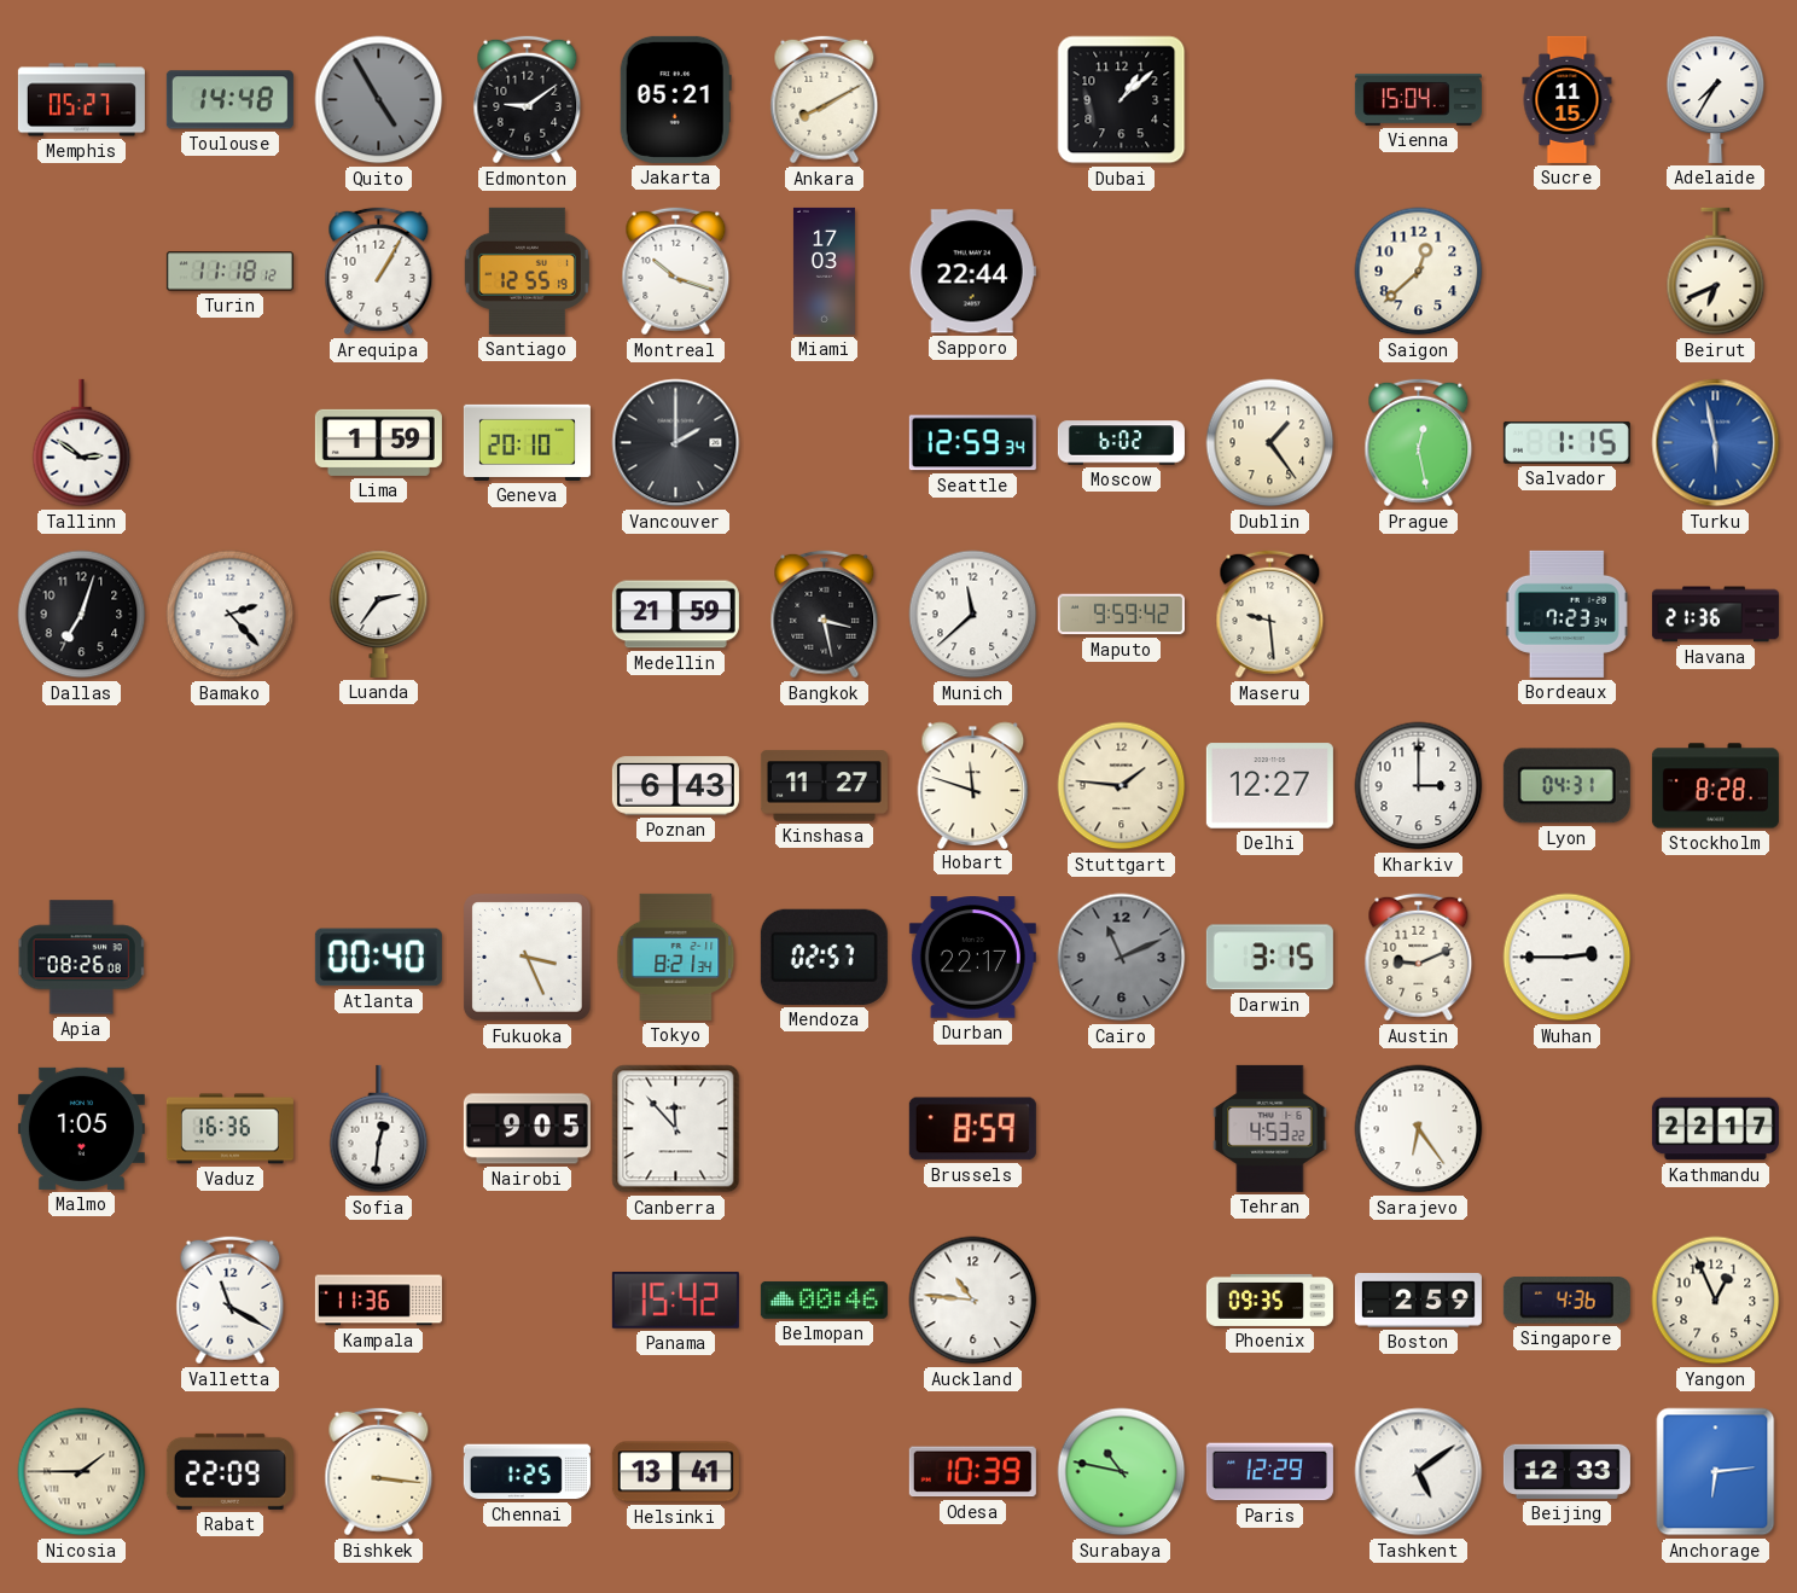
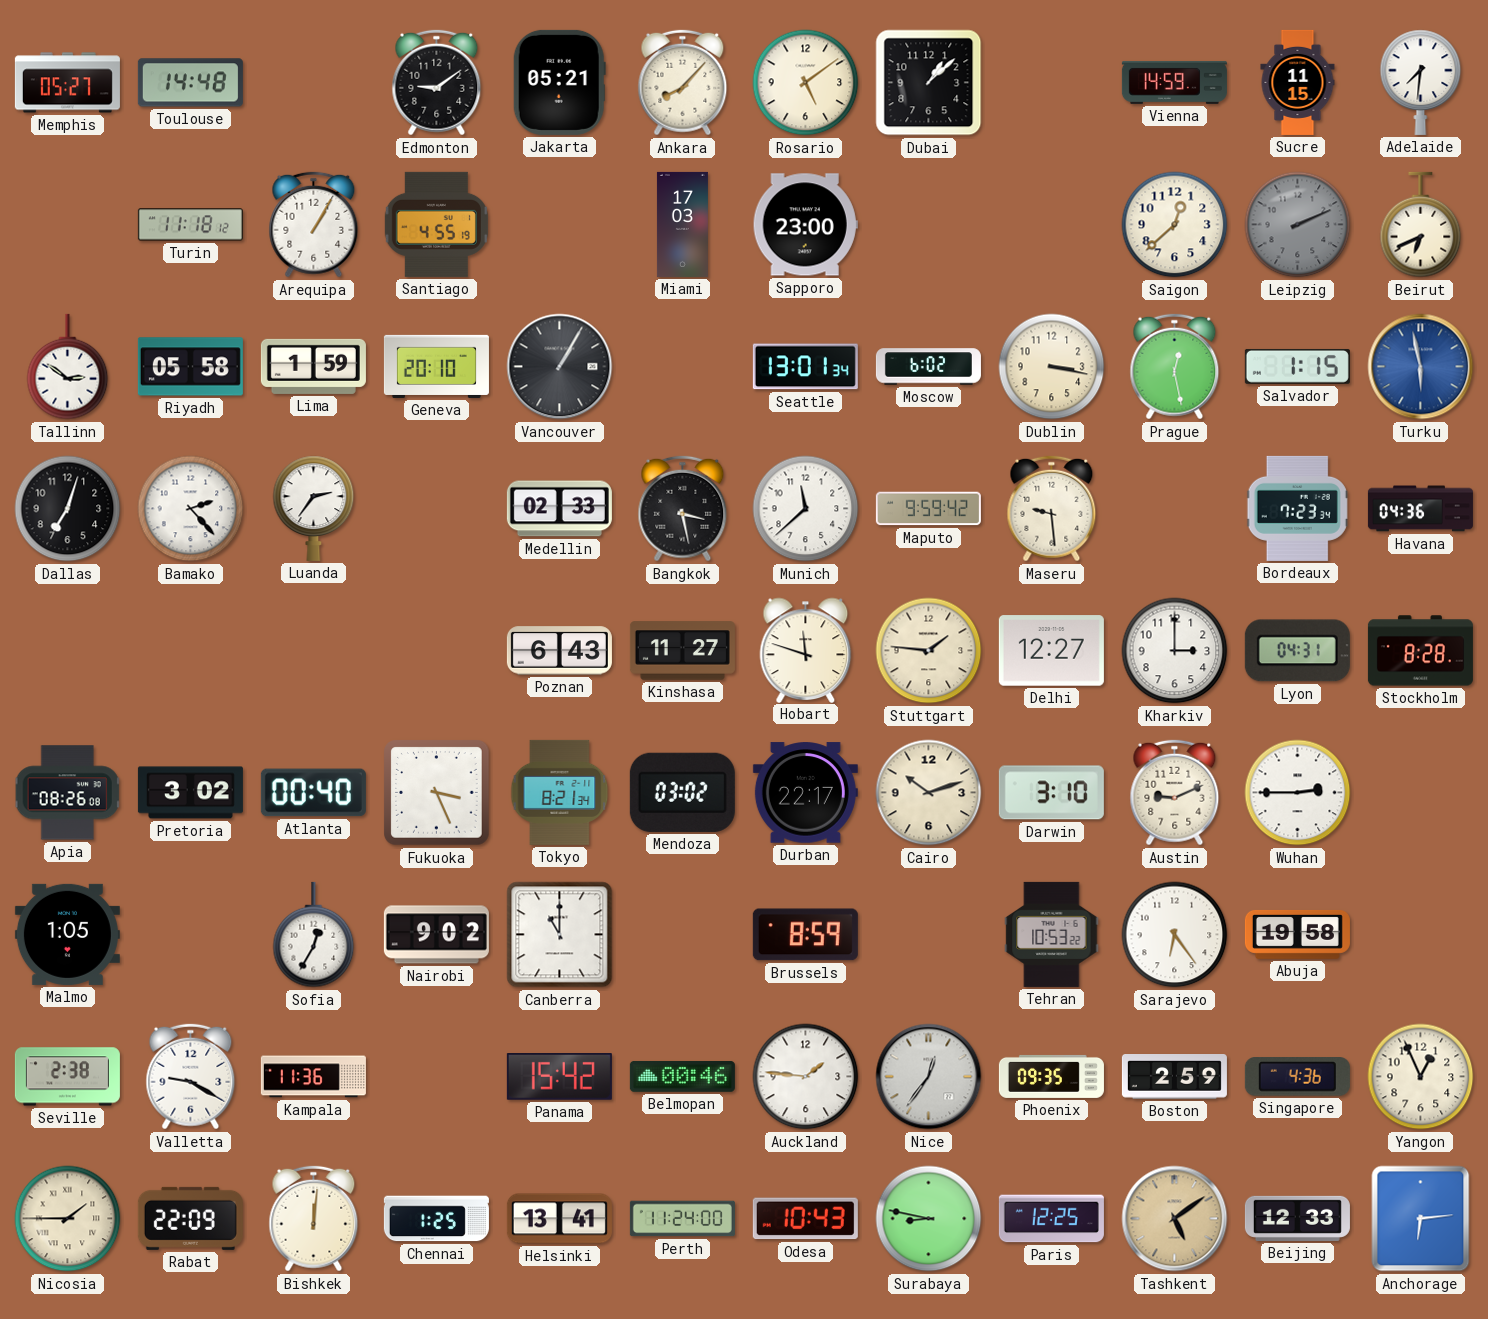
Quito: 4:55 -> none
Ankara: 8:10 -> 8:07
Rosario: none -> 5:09
Vienna: 15:04 -> 14:59
Adelaide: 7:35 -> 7:31
Santiago: 12:55 -> 4:55
Montreal: 10:18 -> none
Sapporo: 22:44 -> 23:00
Leipzig: none -> 2:11
Riyadh: none -> 05:58
Vancouver: 2:00 -> 1:05
Seattle: 12:59 -> 13:01
Dublin: 1:24 -> 3:17
Medellin: 21:59 -> 02:33
Havana: 21:36 -> 04:36
Pretoria: none -> 3:02
Mendoza: 02:57 -> 03:02
Cairo: 11:11 -> 10:12
Cairo dial: grey -> cream
Darwin: 3:15 -> 3:10
Vaduz: 16:36 -> none
Sofia: 12:31 -> 12:35
Nairobi: 9:05 -> 9:02
Canberra: 11:53 -> 11:00
Tehran: 4:53 -> 10:53
Abuja: none -> 19:58
Kathmandu: 22:17 -> none
Seville: none -> 2:38
Valletta: 11:20 -> 9:20
Auckland: 10:46 -> 1:46
Nice: none -> 12:36
Bishkek: 3:16 -> 12:01
Perth: none -> 11:24
Odesa: 10:39 -> 10:43
Surabaya: 10:47 -> 8:47
Paris: 12:29 -> 12:25
Tashkent dial: white -> champagne
